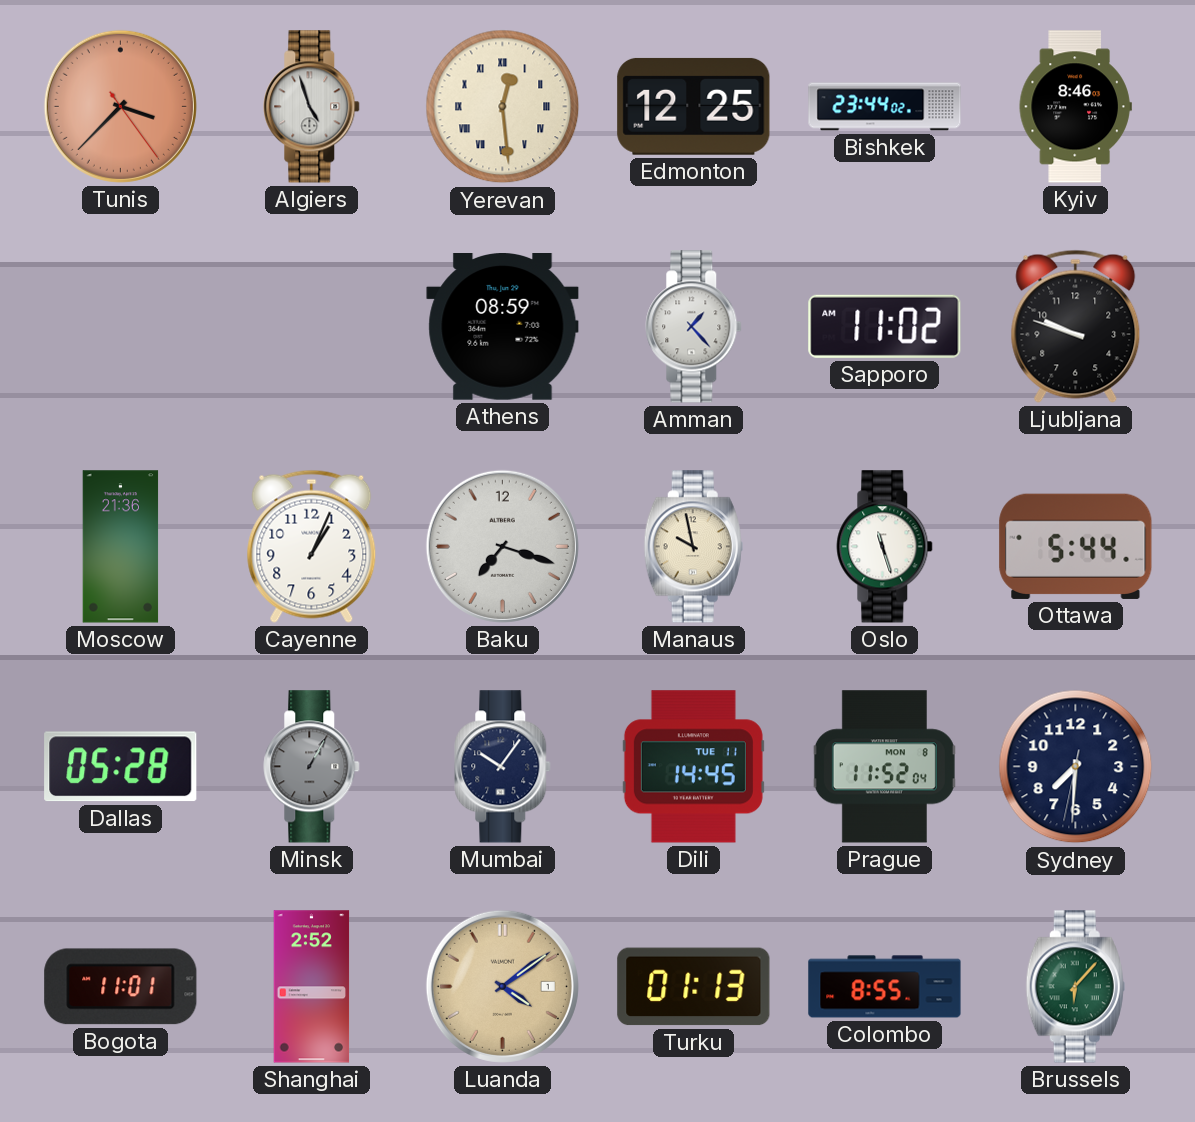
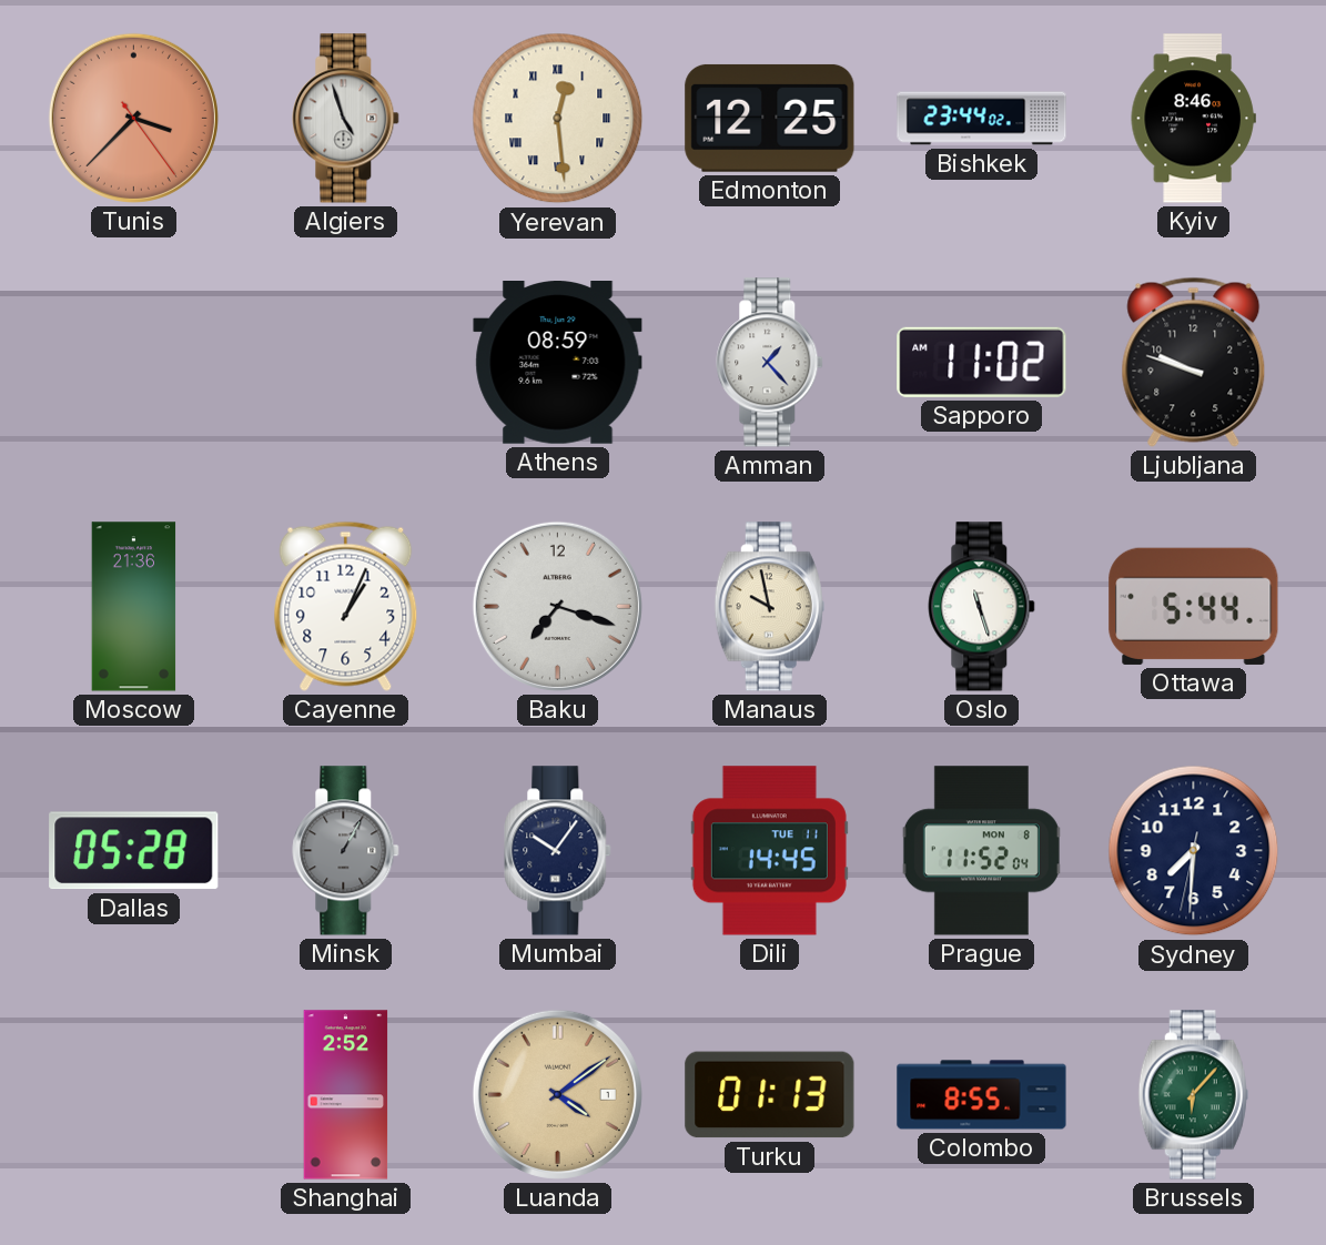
Bogota: 11:01 -> none
